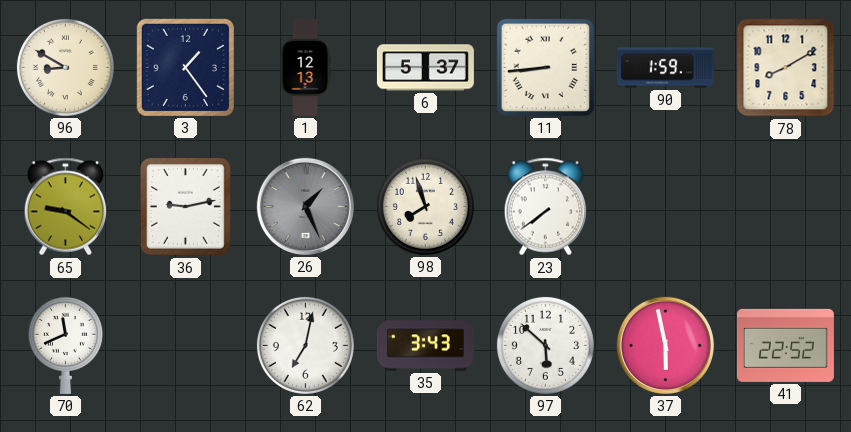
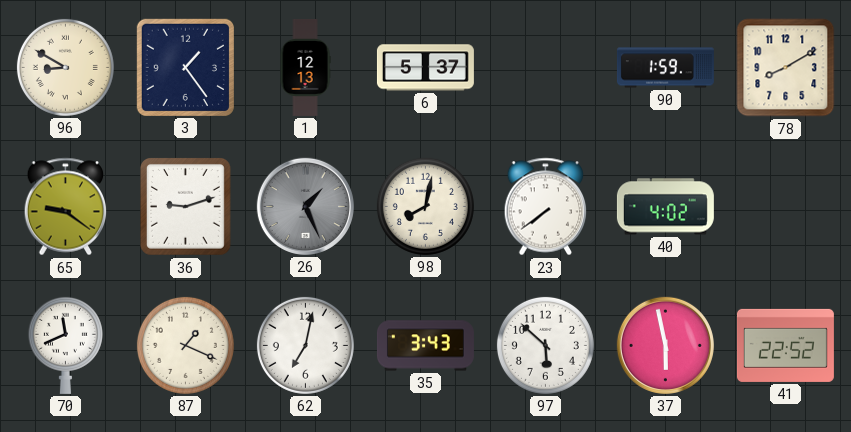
11: 8:44 -> none
36: 9:13 -> 9:12
98: 7:57 -> 8:02
40: none -> 4:02
87: none -> 1:19
